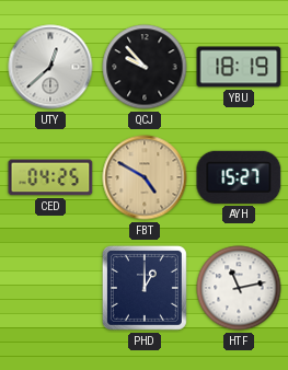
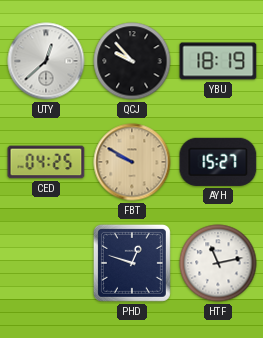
FBT: 4:50 -> 9:50
PHD: 1:00 -> 12:48
